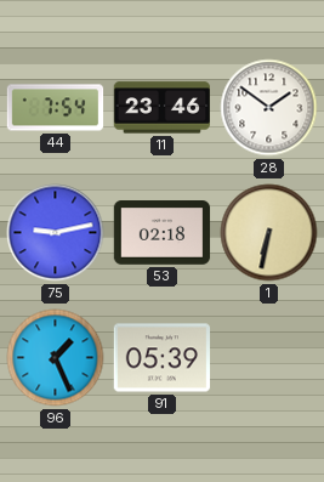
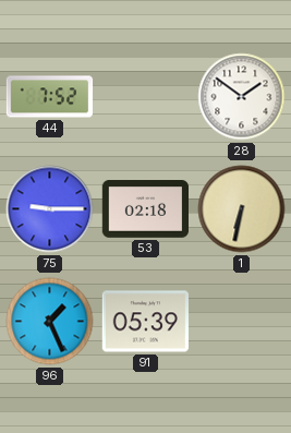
44: 7:54 -> 7:52
11: 23:46 -> none
75: 9:13 -> 9:15
